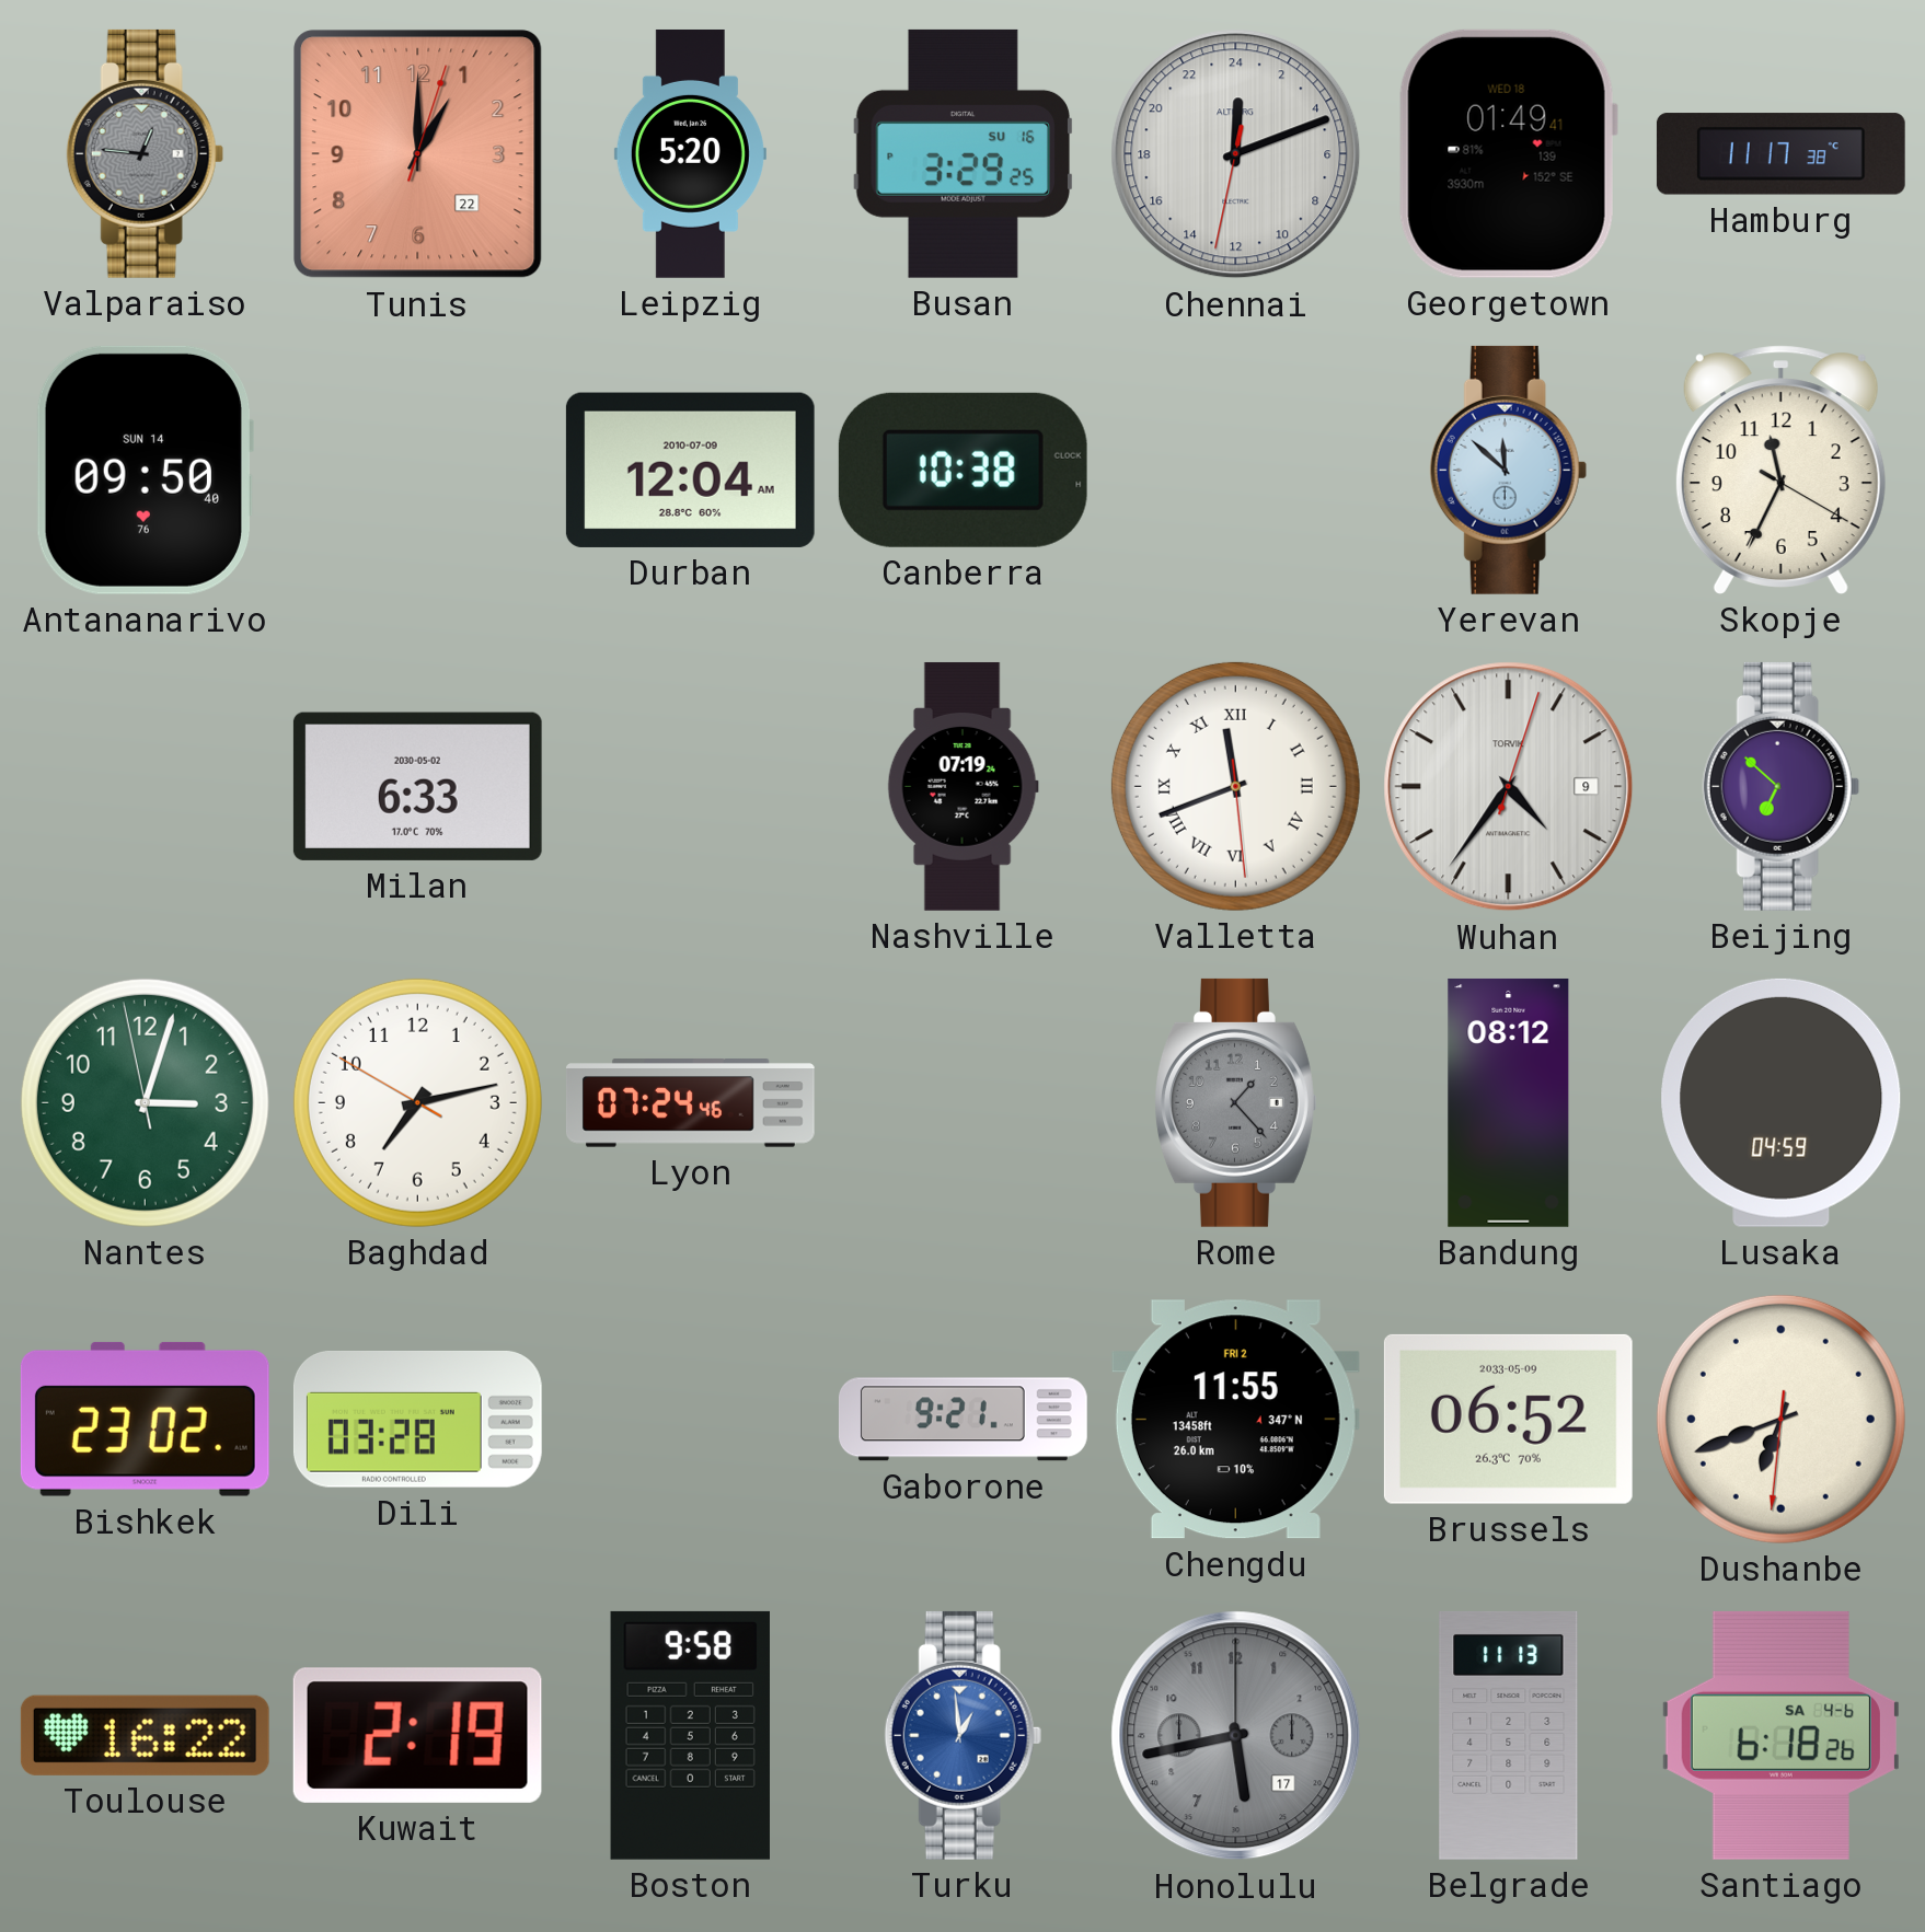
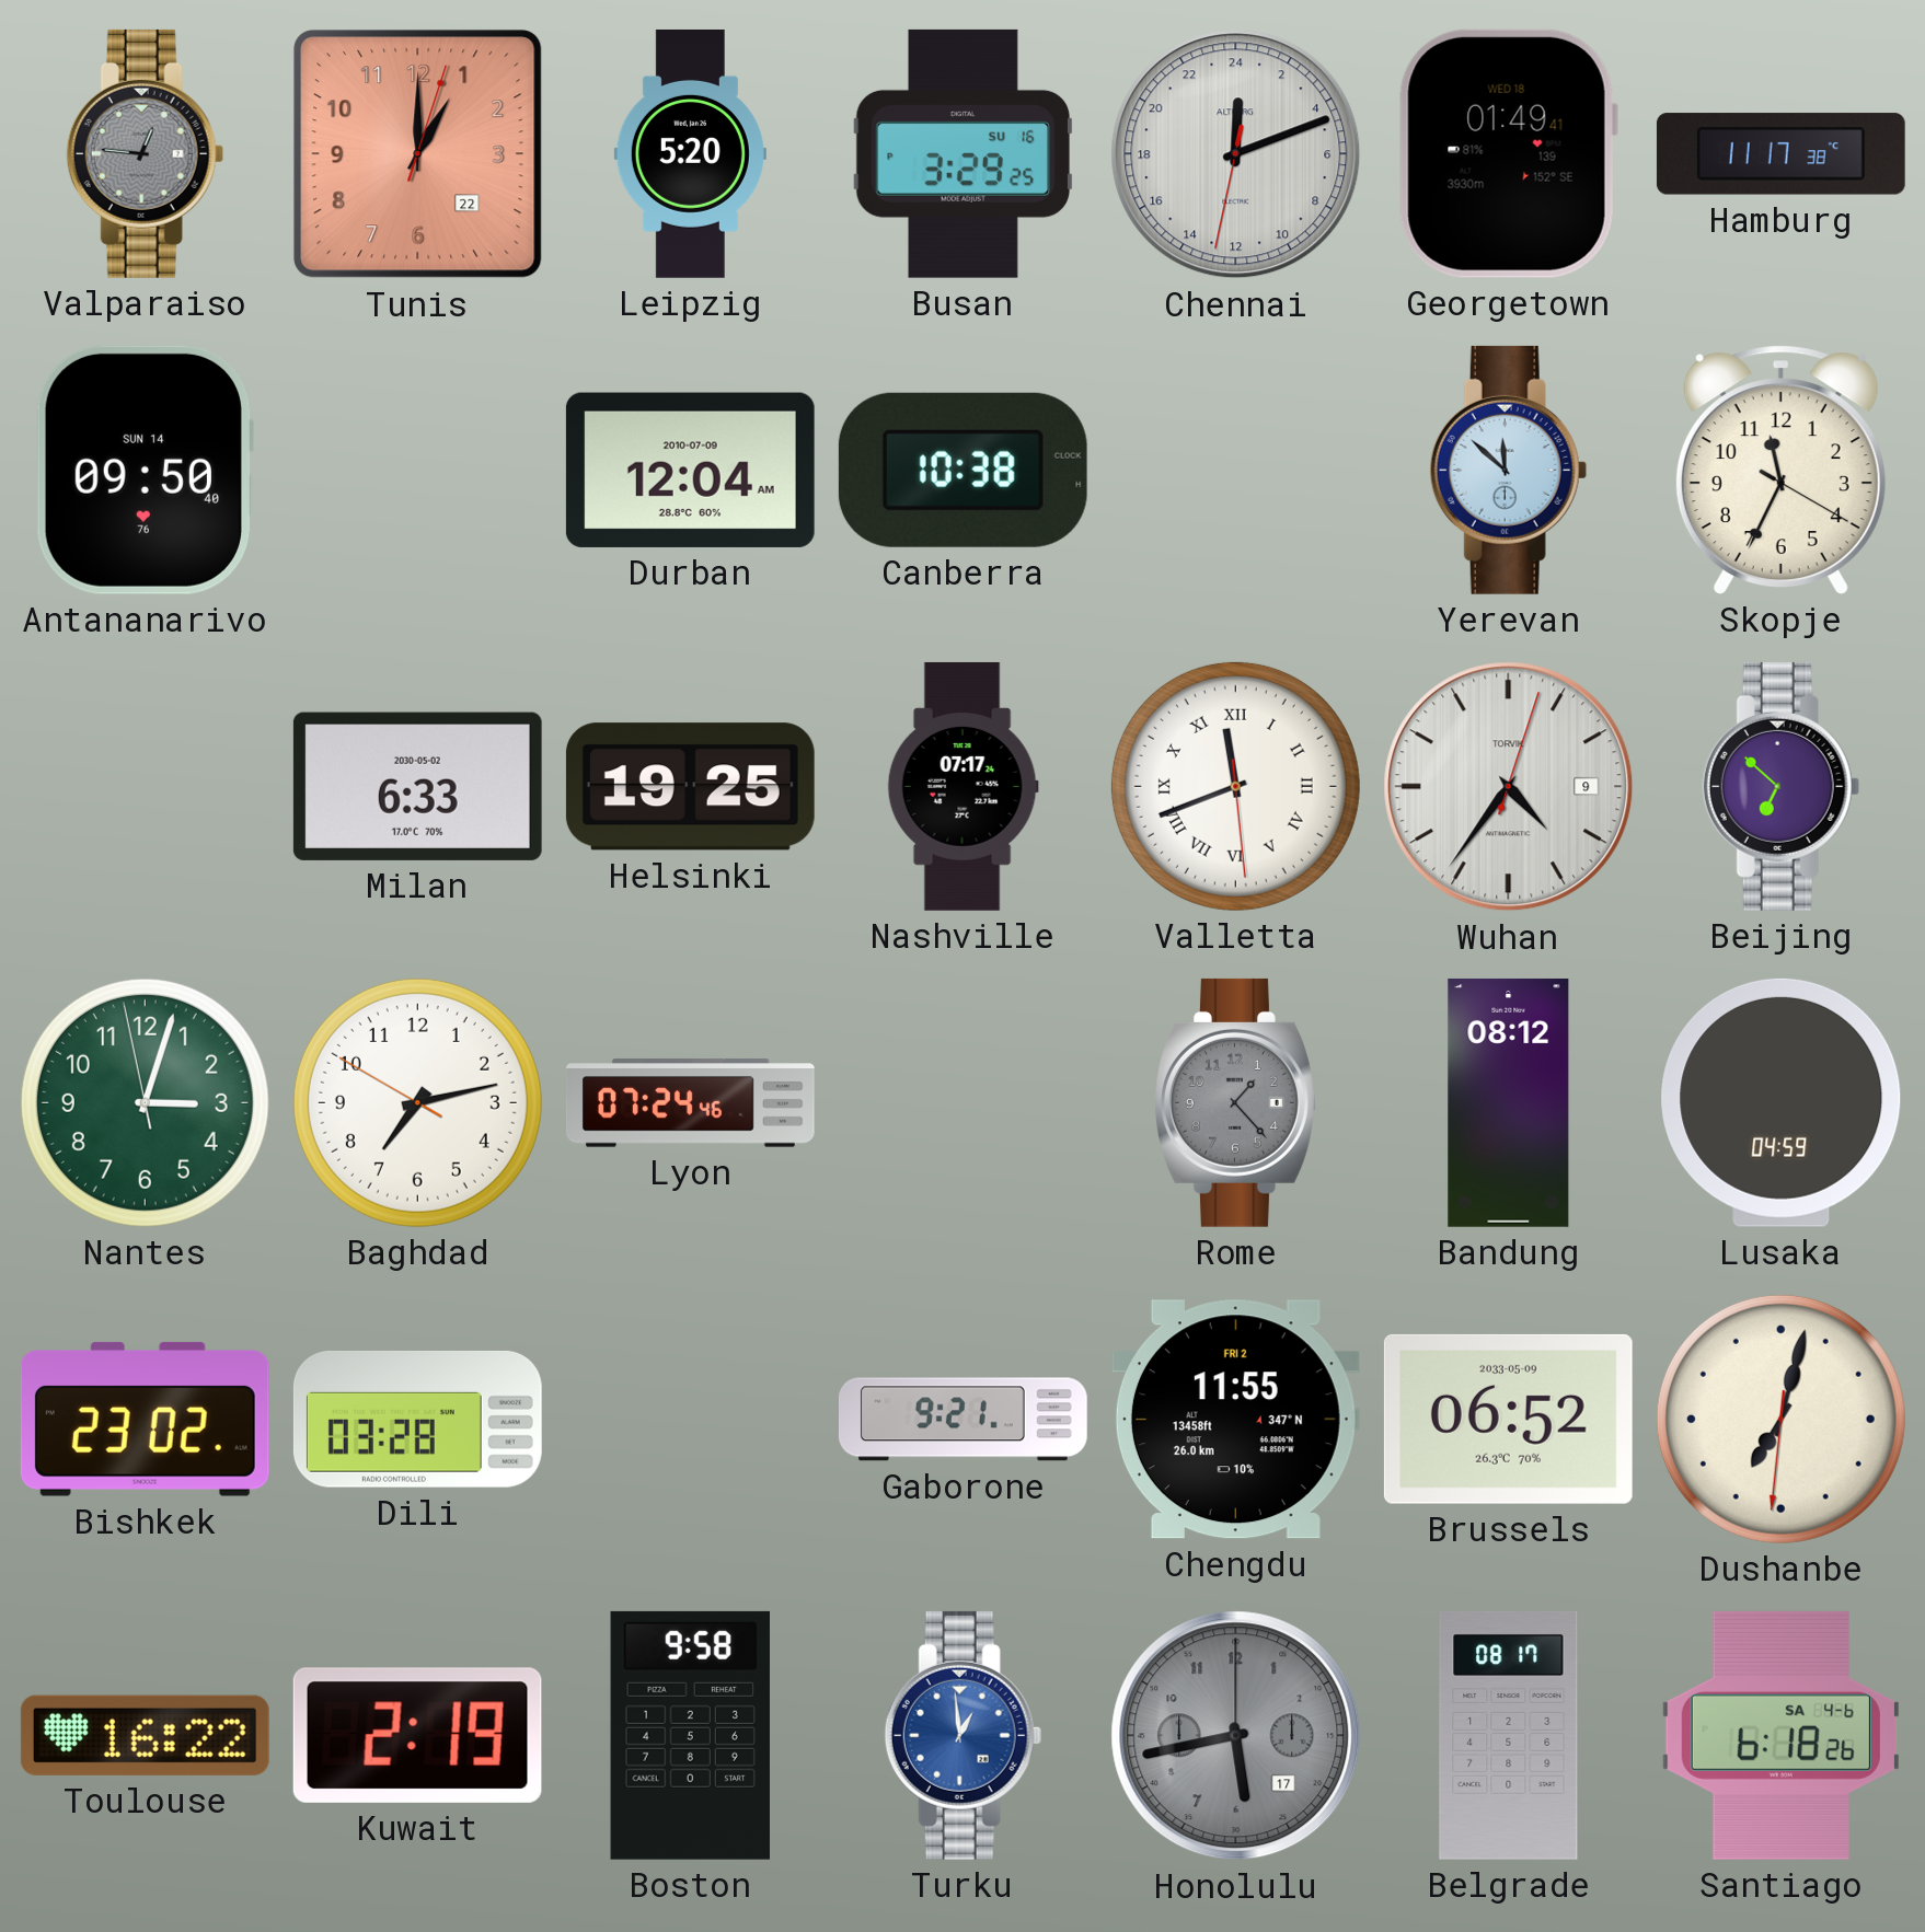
Helsinki: none -> 19:25
Nashville: 07:19 -> 07:17
Dushanbe: 6:41 -> 7:02
Belgrade: 11:13 -> 08:17
